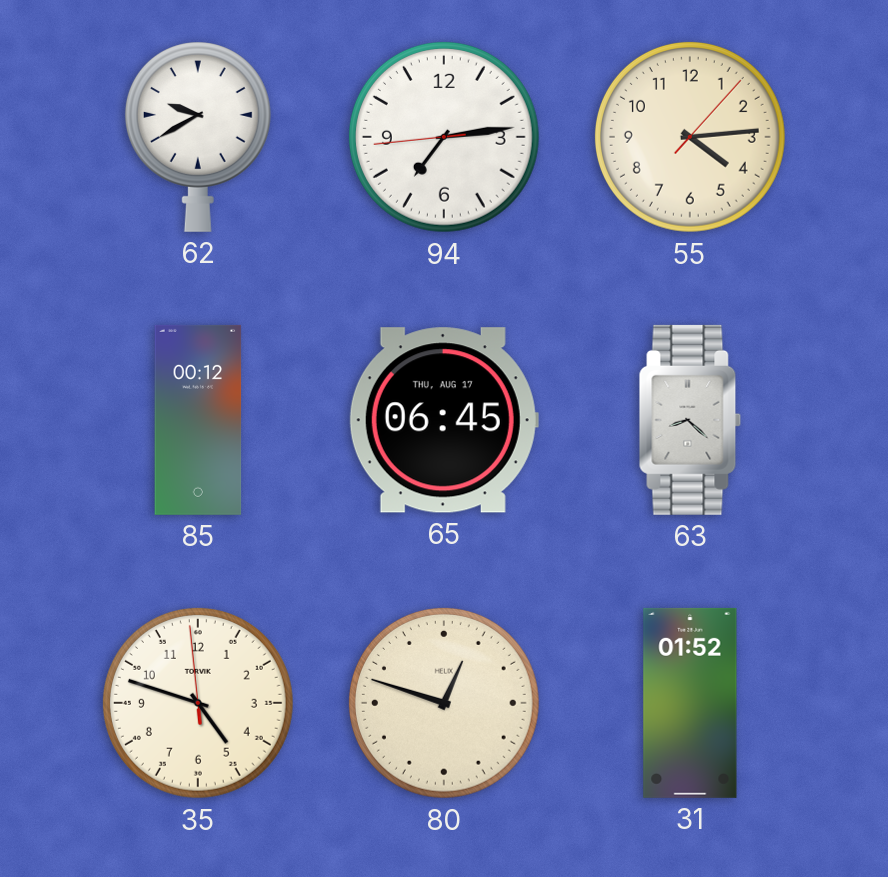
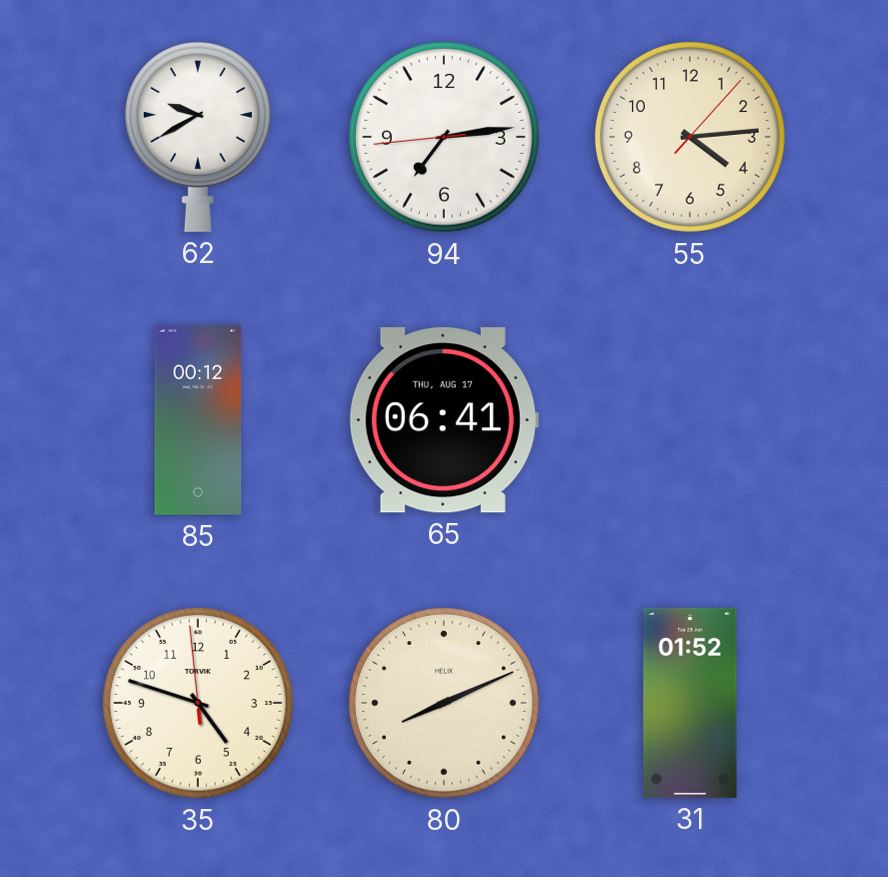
65: 06:45 -> 06:41
63: 8:22 -> none
80: 12:48 -> 8:11
